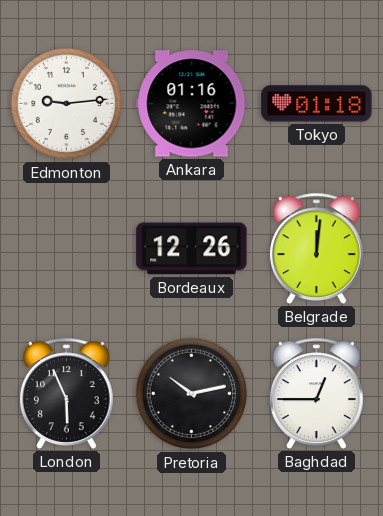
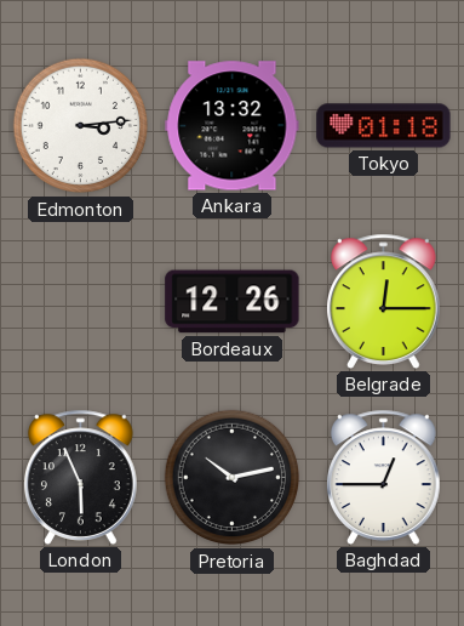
Edmonton: 9:14 -> 3:14
Ankara: 01:16 -> 13:32
Belgrade: 12:01 -> 12:15
